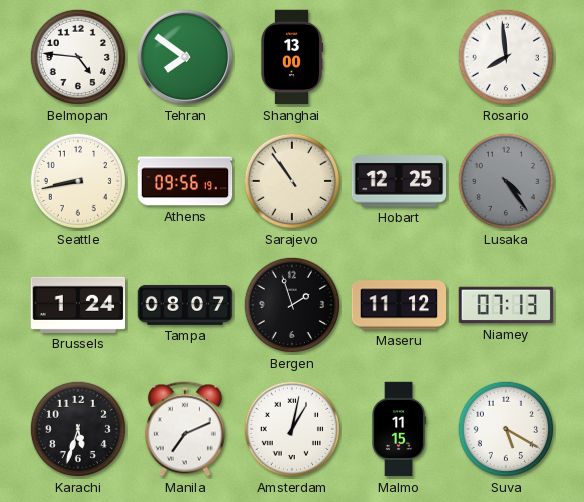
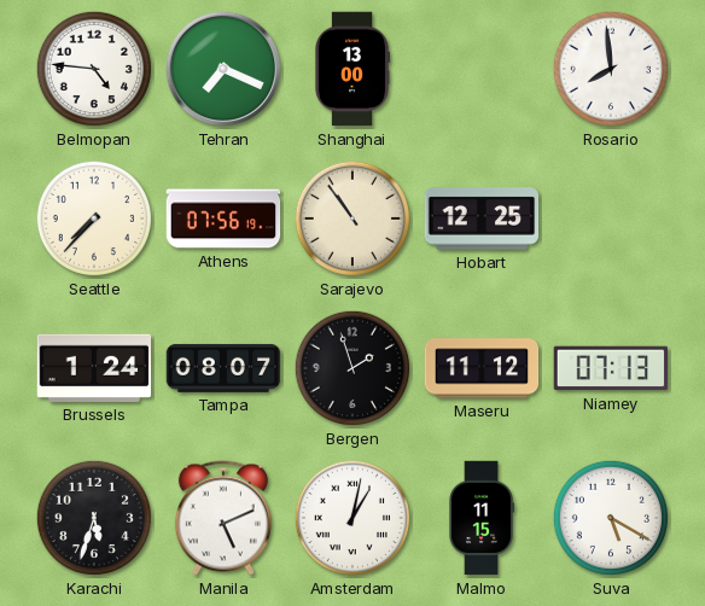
Tehran: 7:51 -> 7:19
Seattle: 8:43 -> 7:37
Athens: 09:56 -> 07:56
Lusaka: 4:24 -> none
Manila: 7:11 -> 5:11
